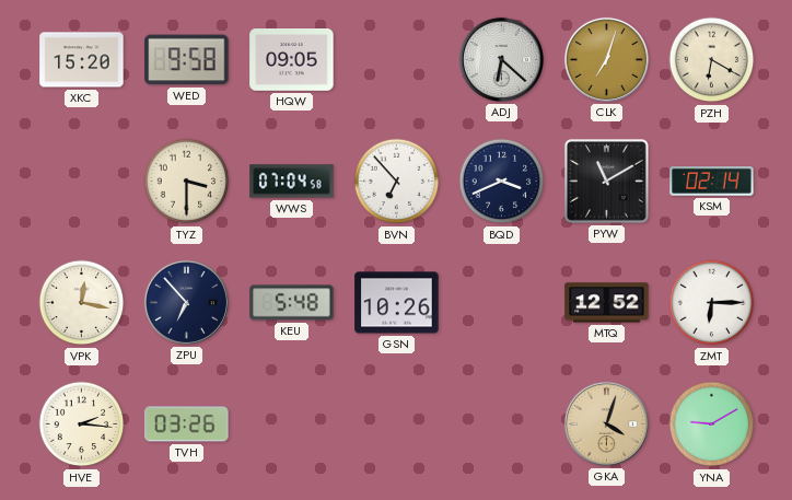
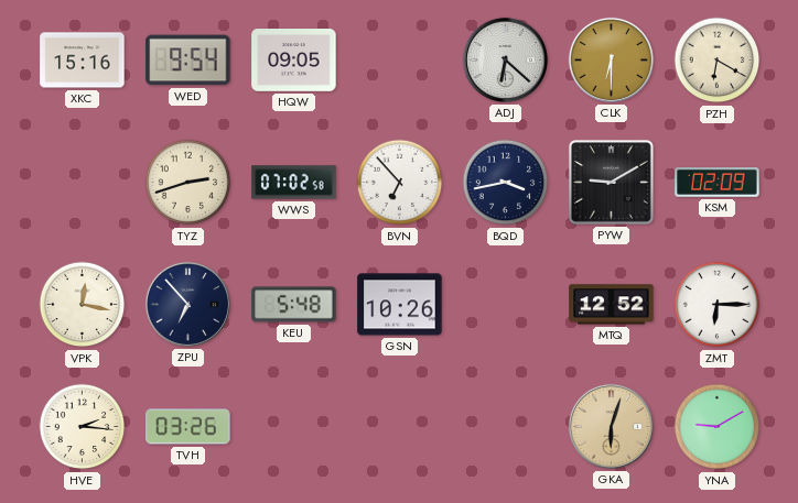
XKC: 15:20 -> 15:16
WED: 9:58 -> 9:54
CLK: 7:03 -> 6:30
TYZ: 3:30 -> 2:42
WWS: 07:04 -> 07:02
BQD: 3:41 -> 3:43
PYW: 11:10 -> 9:10
KSM: 02:14 -> 02:09
GKA: 4:03 -> 6:03
